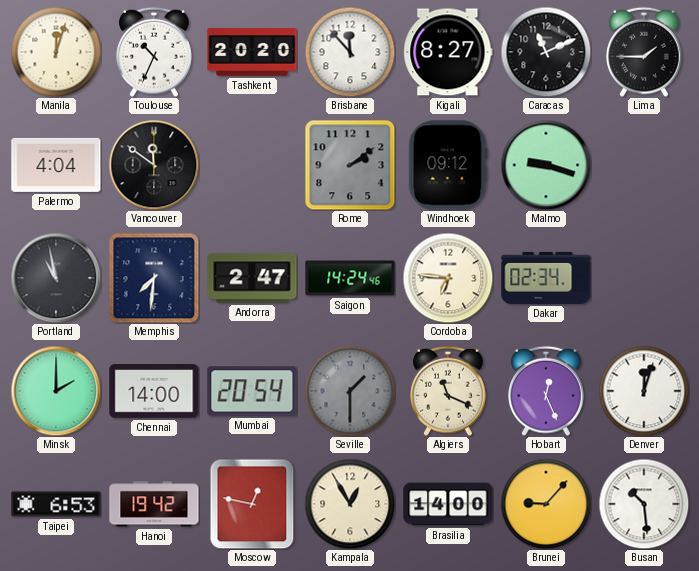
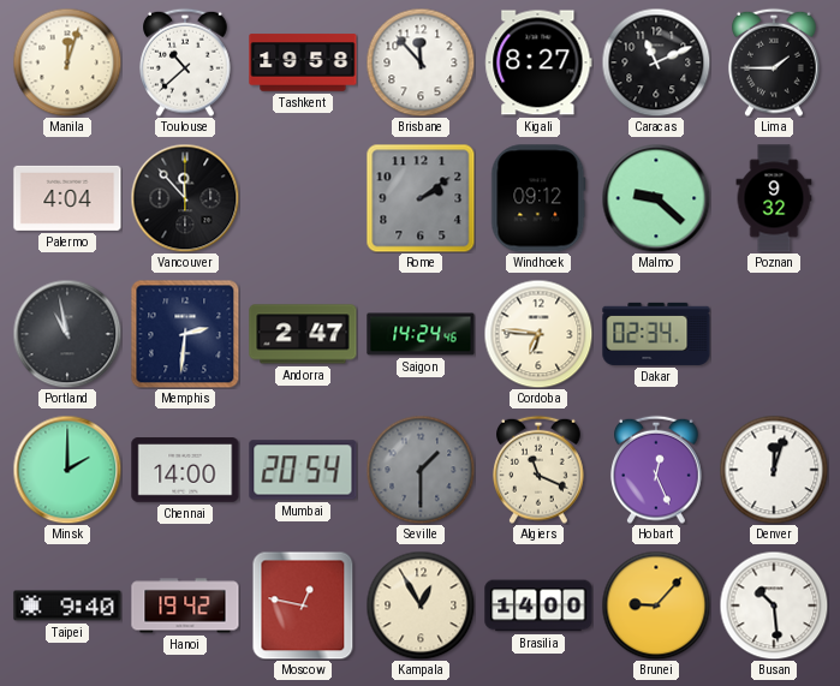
Toulouse: 10:34 -> 10:38
Tashkent: 20:20 -> 19:58
Vancouver: 11:51 -> 11:53
Malmo: 9:18 -> 9:22
Poznan: none -> 9:32
Memphis: 7:31 -> 2:31
Taipei: 6:53 -> 9:40
